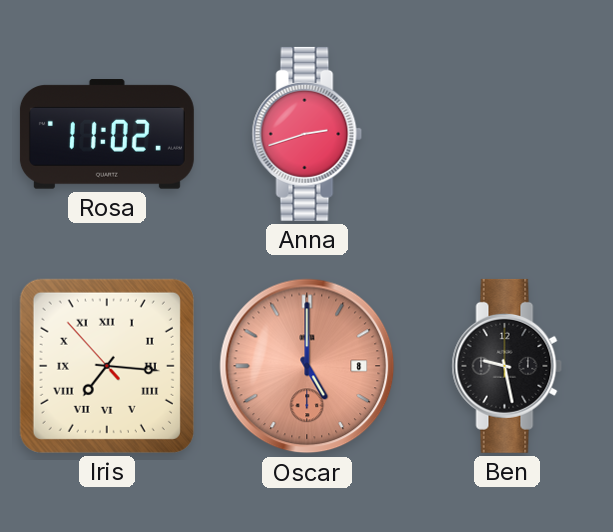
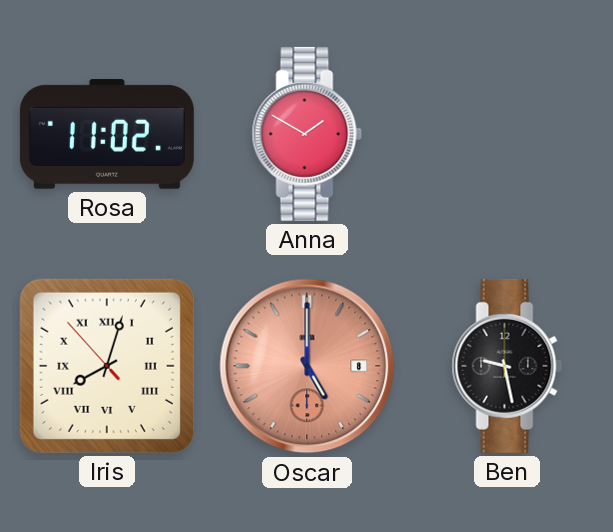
Anna: 2:42 -> 1:50
Iris: 7:15 -> 8:02
